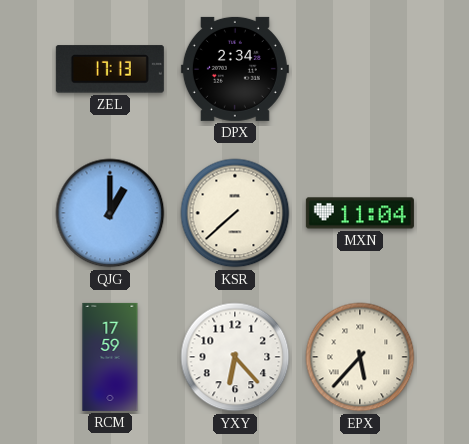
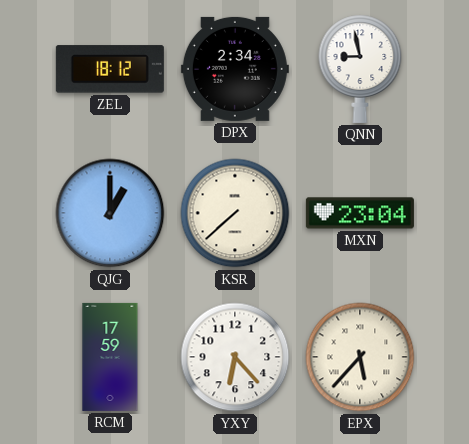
ZEL: 17:13 -> 18:12
QNN: none -> 8:58
MXN: 11:04 -> 23:04
